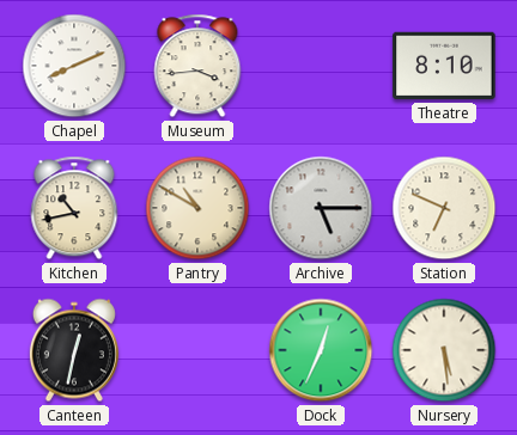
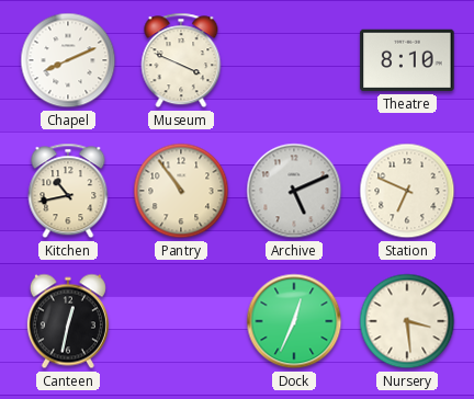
Museum: 3:44 -> 3:49
Pantry: 10:50 -> 10:54
Archive: 5:15 -> 5:11
Nursery: 5:29 -> 3:29
